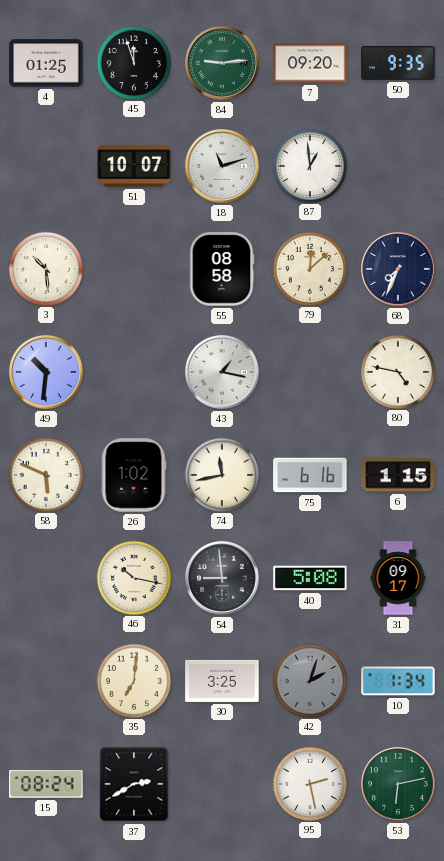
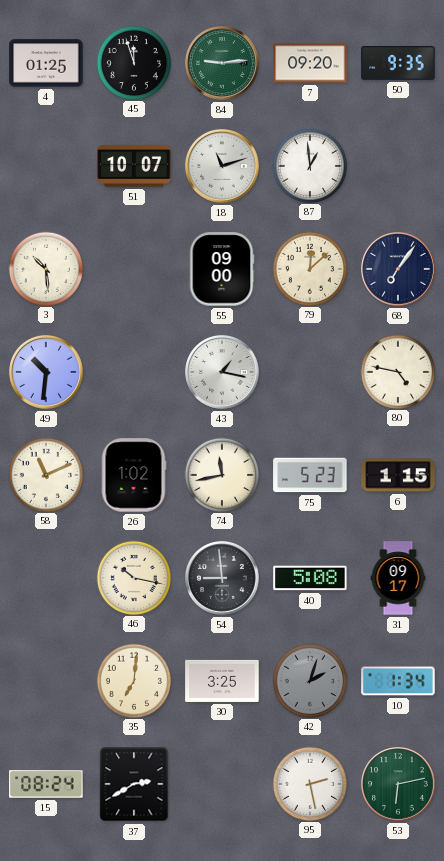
55: 08:58 -> 09:00
68: 7:34 -> 7:06
58: 5:49 -> 11:11
75: 6:16 -> 5:23
